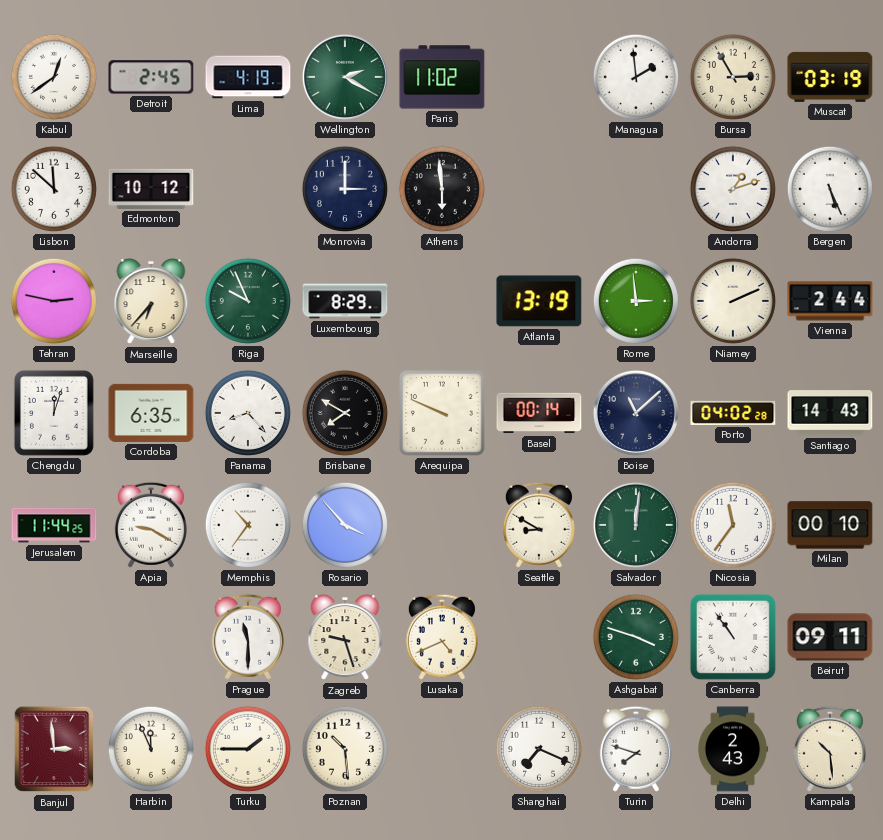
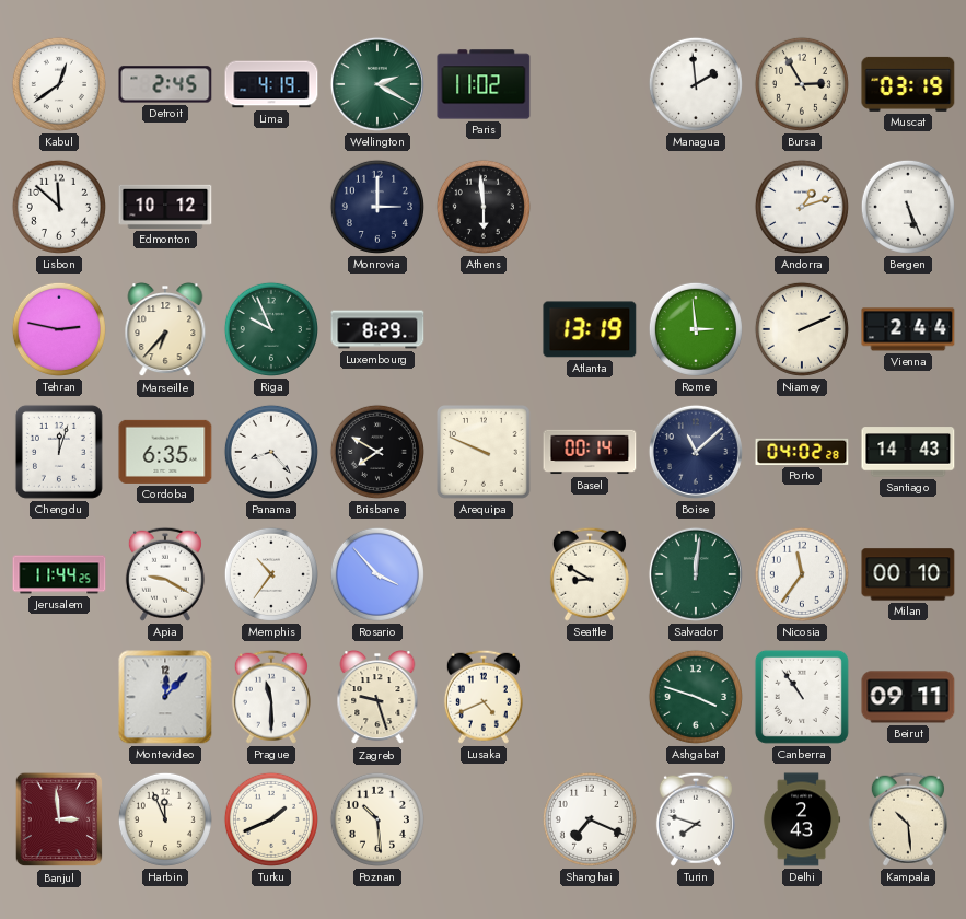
Montevideo: none -> 12:07
Turku: 1:45 -> 1:41
